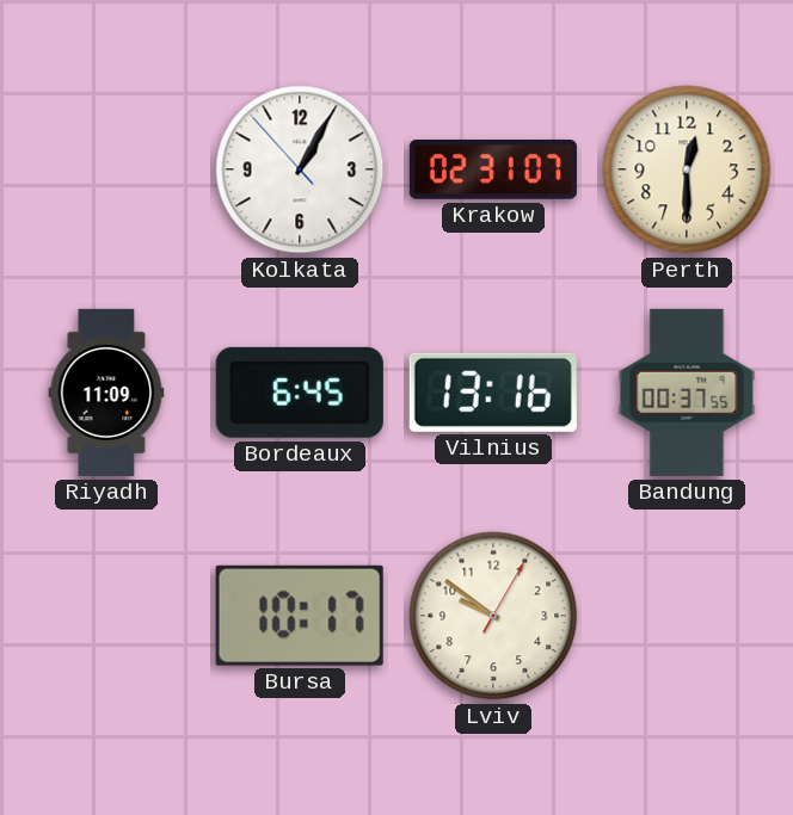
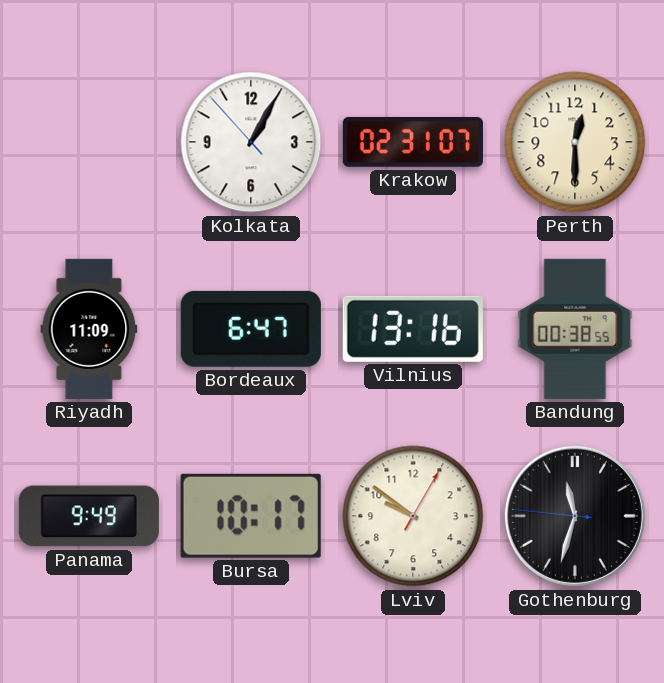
Bordeaux: 6:45 -> 6:47
Bandung: 00:37 -> 00:38
Panama: none -> 9:49
Gothenburg: none -> 11:32
